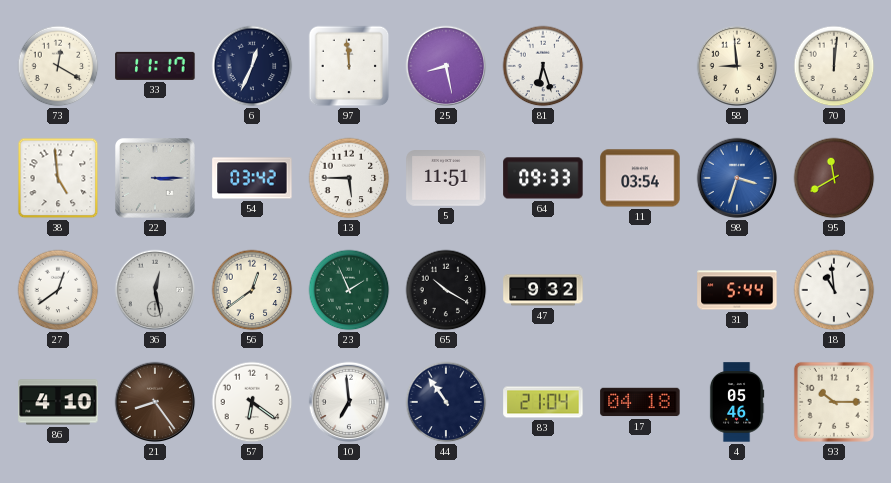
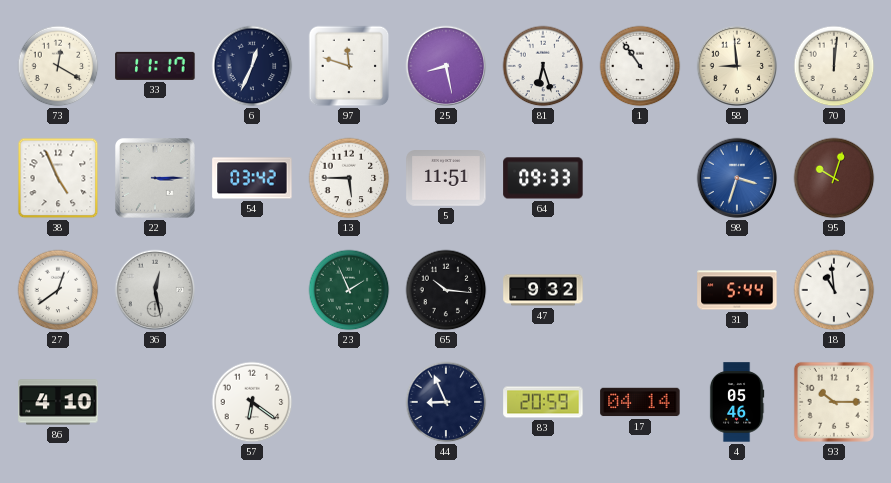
97: 11:59 -> 11:48
1: none -> 10:54
38: 4:59 -> 4:56
11: 03:54 -> none
95: 11:40 -> 10:03
56: 12:39 -> none
65: 10:20 -> 10:16
21: 8:24 -> none
10: 6:59 -> none
44: 10:54 -> 8:56
83: 21:04 -> 20:59
17: 04:18 -> 04:14
